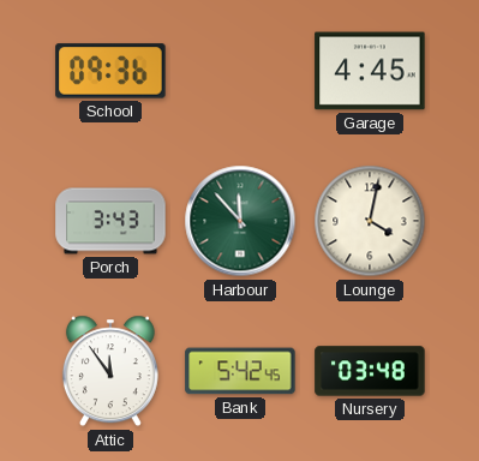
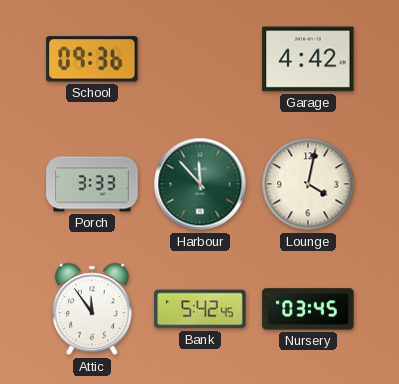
Garage: 4:45 -> 4:42
Porch: 3:43 -> 3:33
Nursery: 03:48 -> 03:45
